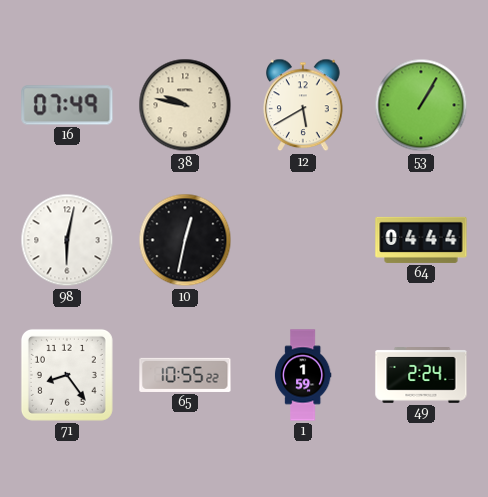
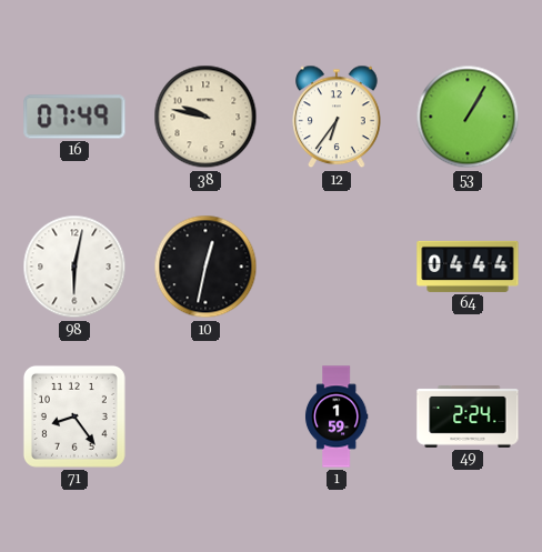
12: 5:40 -> 6:36
65: 10:55 -> none
